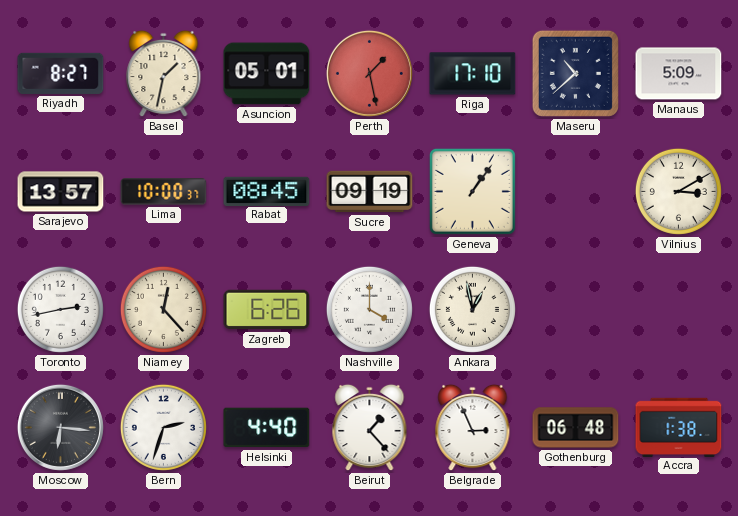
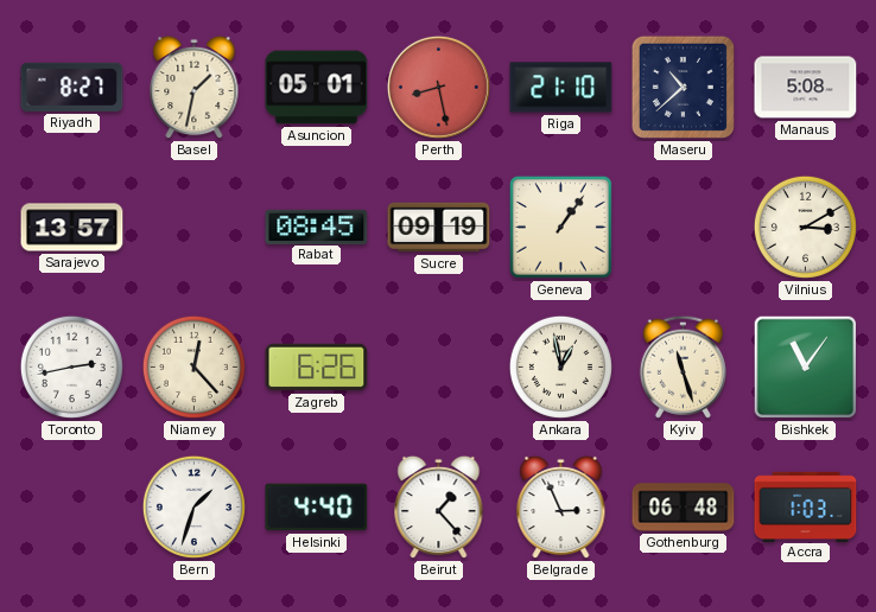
Perth: 1:28 -> 8:28
Riga: 17:10 -> 21:10
Manaus: 5:09 -> 5:08
Lima: 10:00 -> none
Nashville: 4:00 -> none
Kyiv: none -> 11:27
Bishkek: none -> 11:06
Moscow: 6:16 -> none
Bern: 2:33 -> 1:33
Accra: 1:38 -> 1:03
